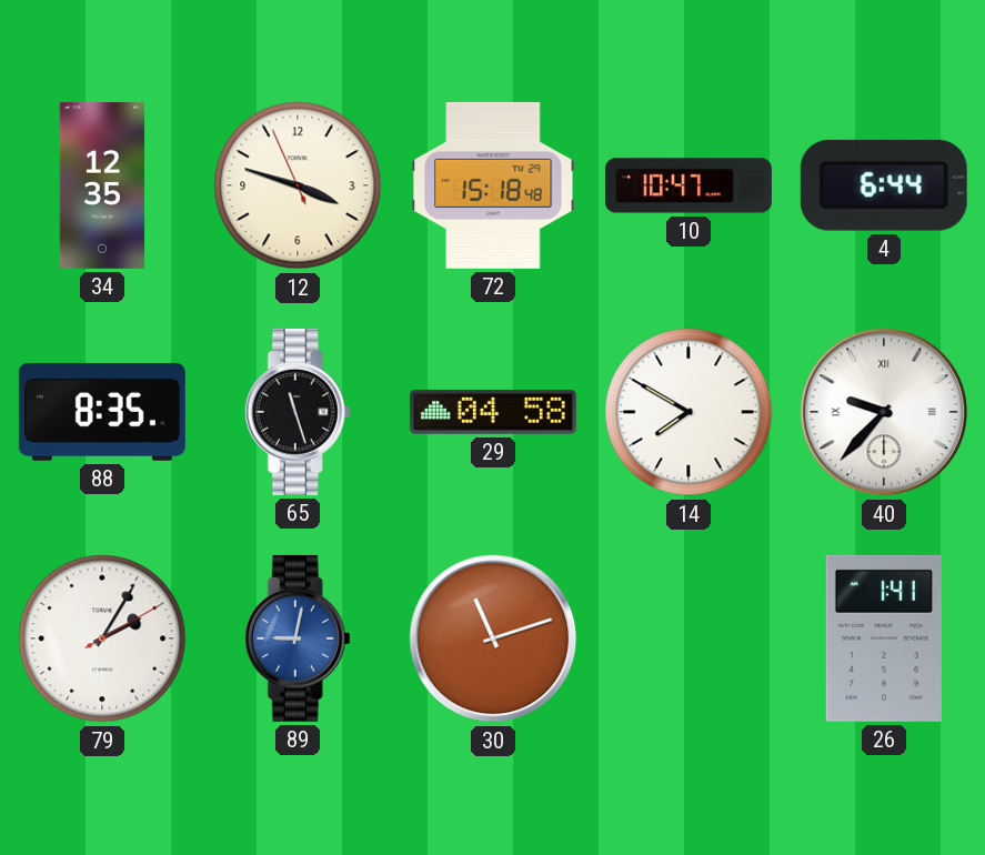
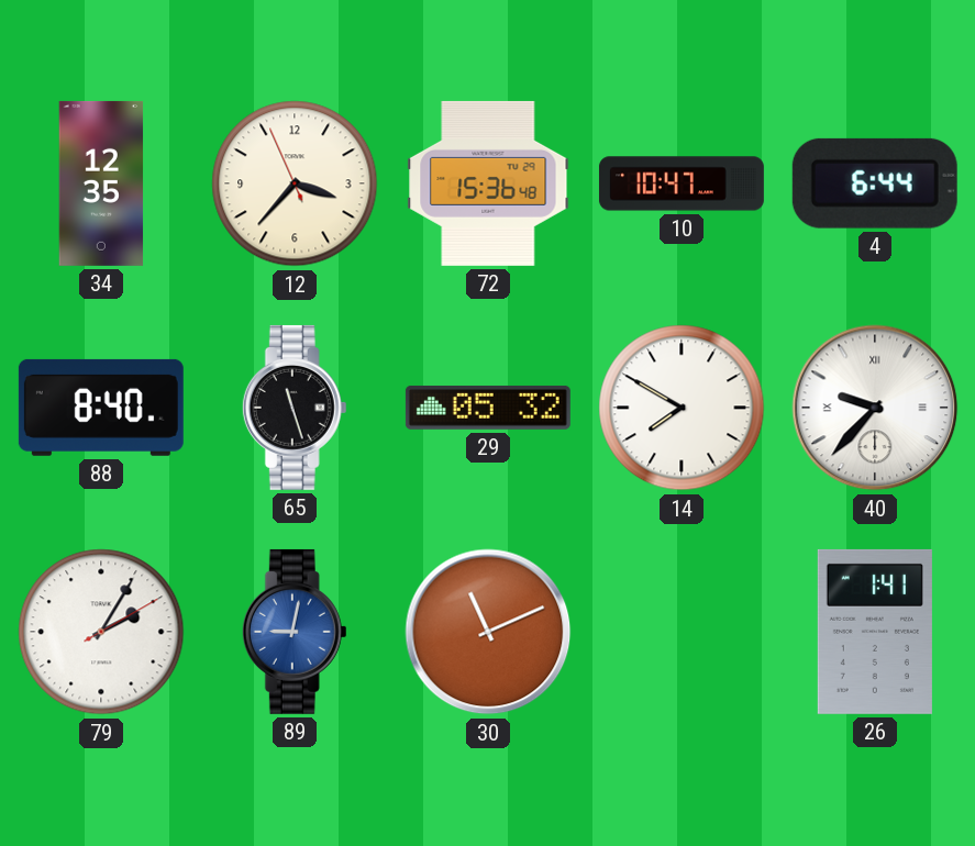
12: 3:47 -> 3:36
72: 15:18 -> 15:36
88: 8:35 -> 8:40
29: 04:58 -> 05:32
30: 11:12 -> 11:11
